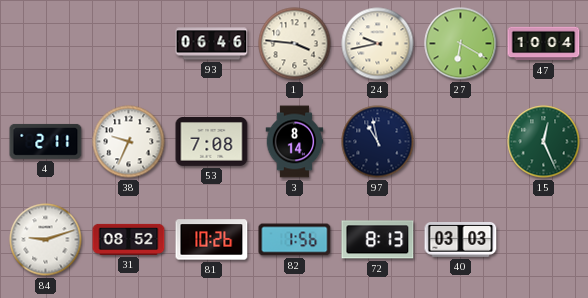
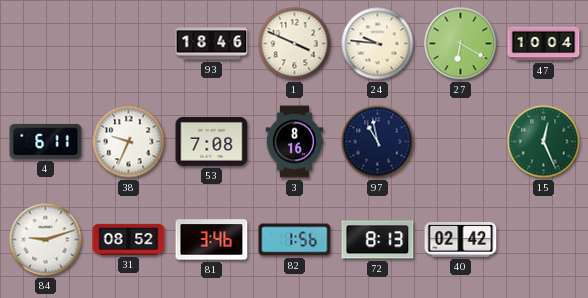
93: 06:46 -> 18:46
1: 3:46 -> 3:49
24: 9:43 -> 9:46
4: 2:11 -> 6:11
3: 8:14 -> 8:16
81: 10:26 -> 3:46
40: 03:03 -> 02:42
